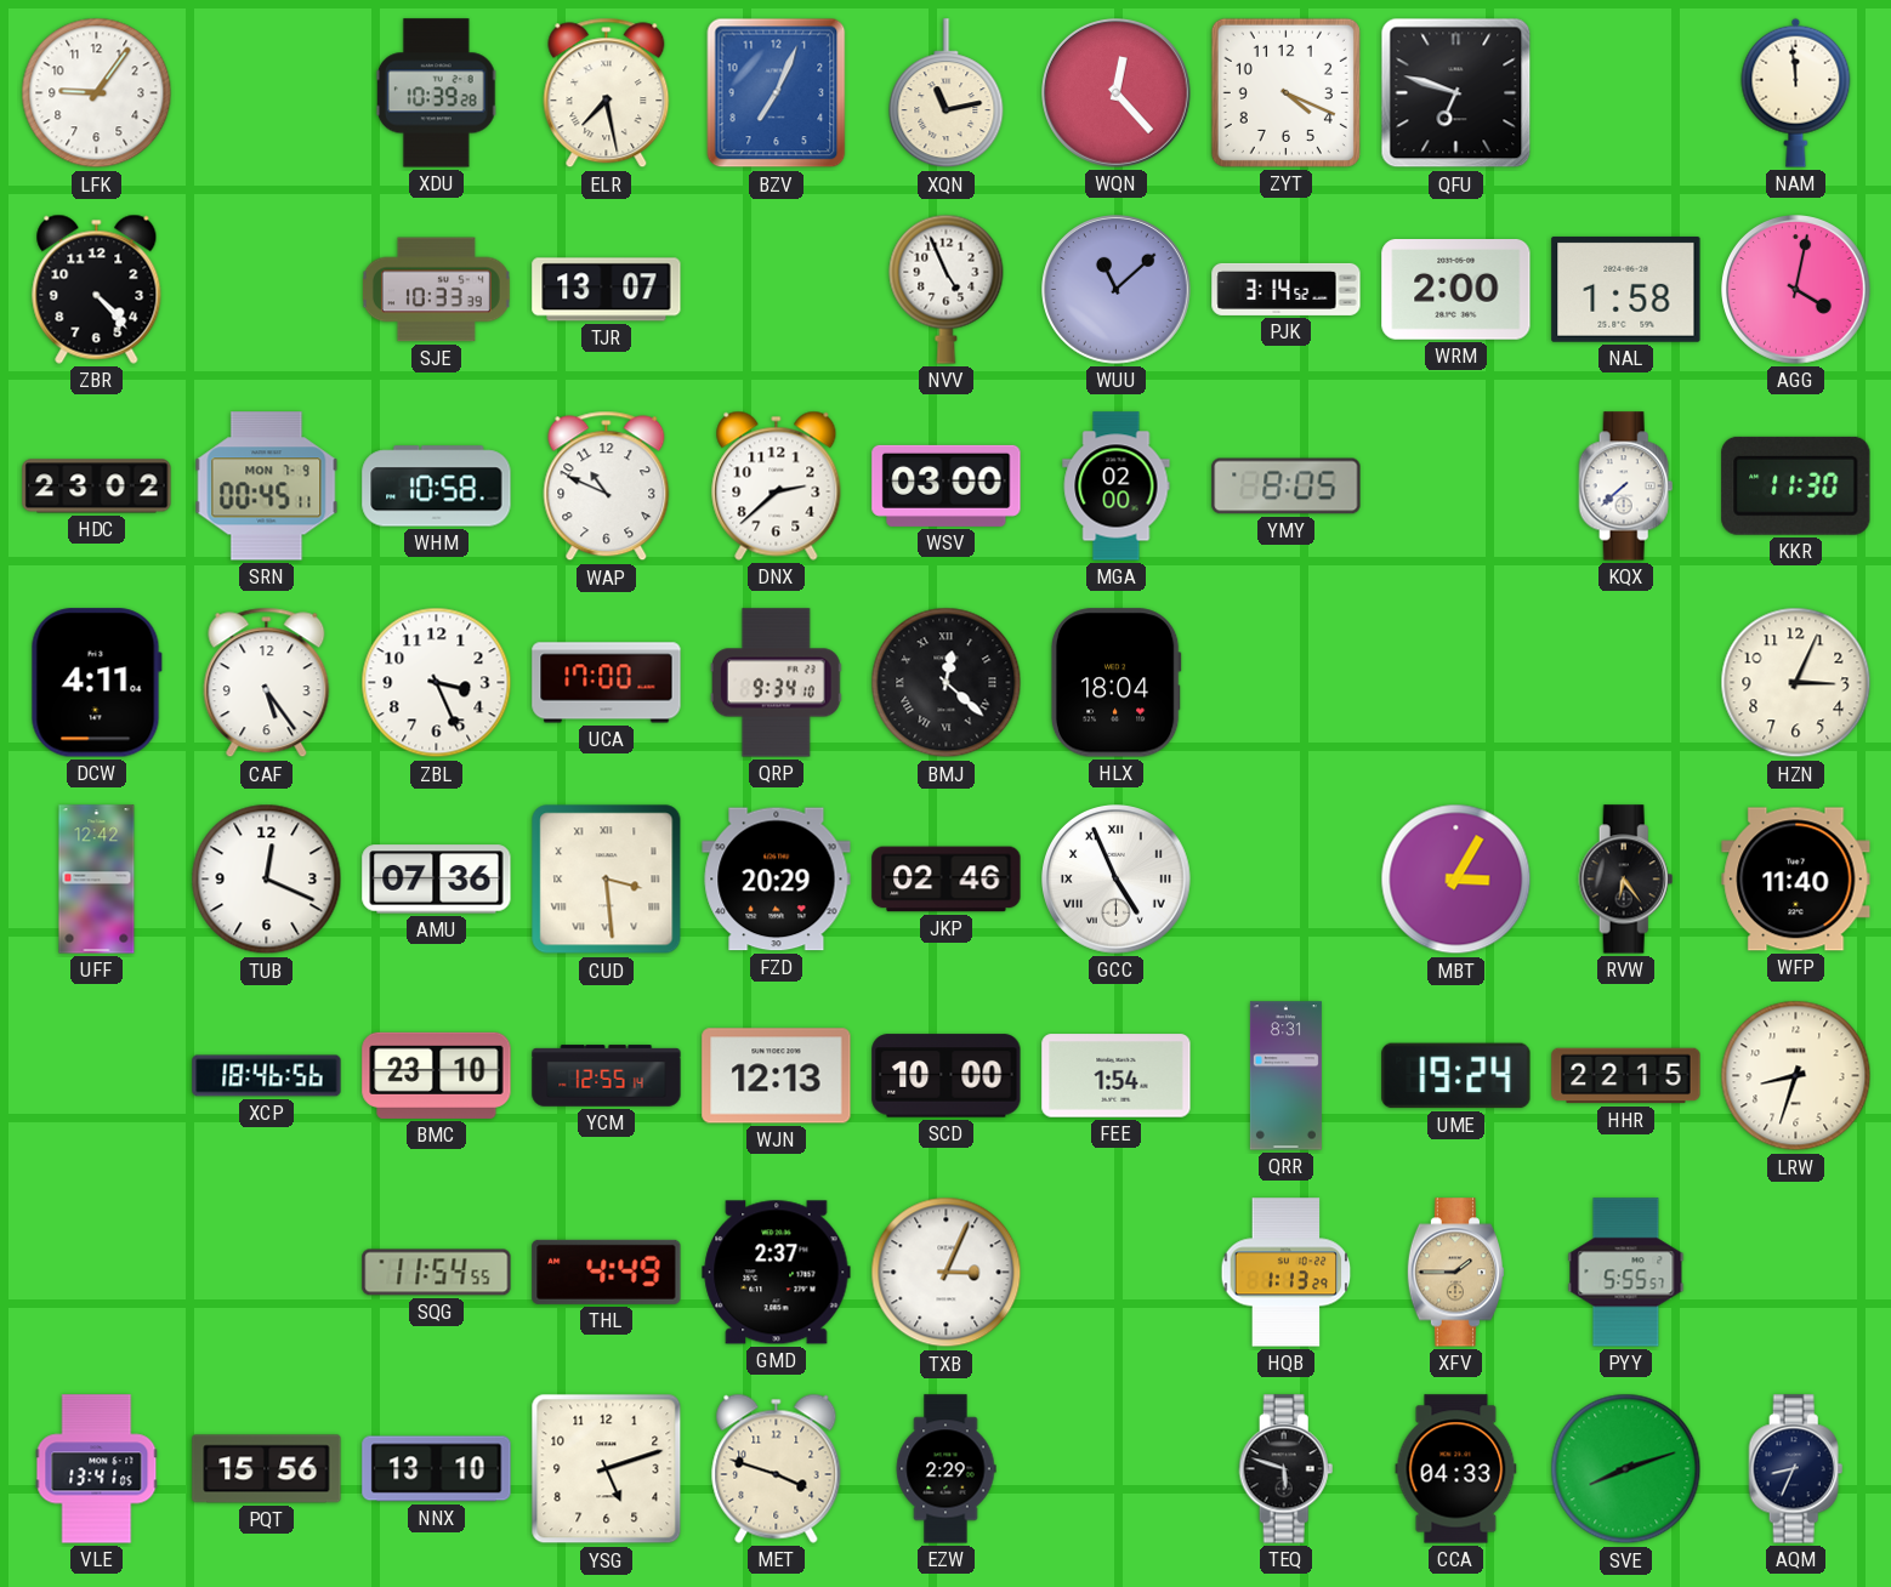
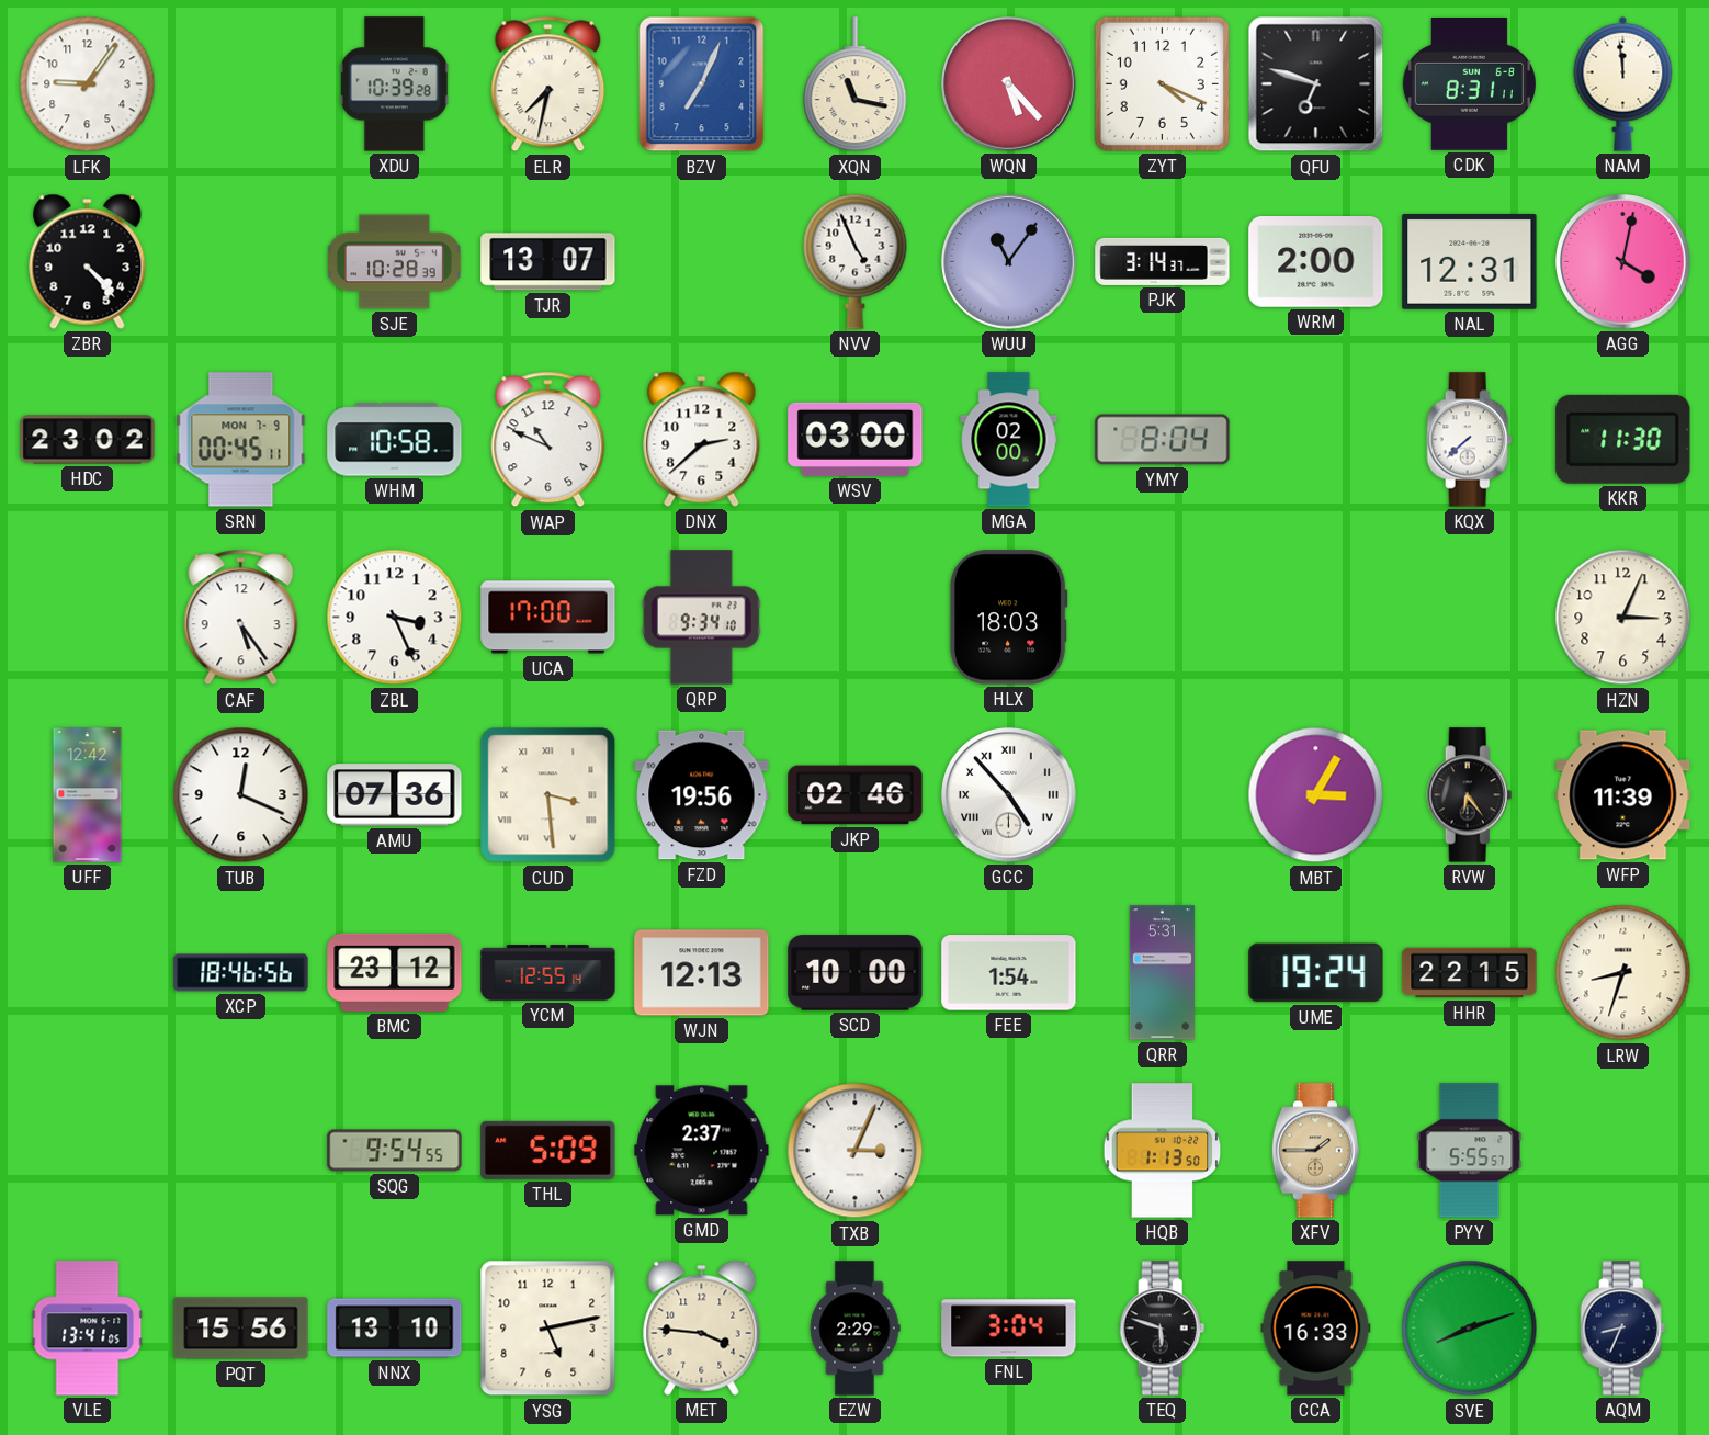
ELR: 7:28 -> 7:32
XQN: 11:13 -> 11:17
WQN: 12:23 -> 5:23
CDK: none -> 8:31
SJE: 10:33 -> 10:28
WUU: 11:08 -> 11:06
PJK: 3:14:52 -> 3:14:37
NAL: 1:58 -> 12:31
YMY: 8:05 -> 8:04
DCW: 4:11 -> none
BMJ: 12:22 -> none
HLX: 18:04 -> 18:03
FZD: 20:29 -> 19:56
GCC: 4:56 -> 4:53
WFP: 11:40 -> 11:39
BMC: 23:10 -> 23:12
QRR: 8:31 -> 5:31
SQG: 11:54 -> 9:54
THL: 4:49 -> 5:09
HQB: 1:13:29 -> 1:13:50
YSG: 5:12 -> 5:13
MET: 3:48 -> 3:46
FNL: none -> 3:04
CCA: 04:33 -> 16:33
